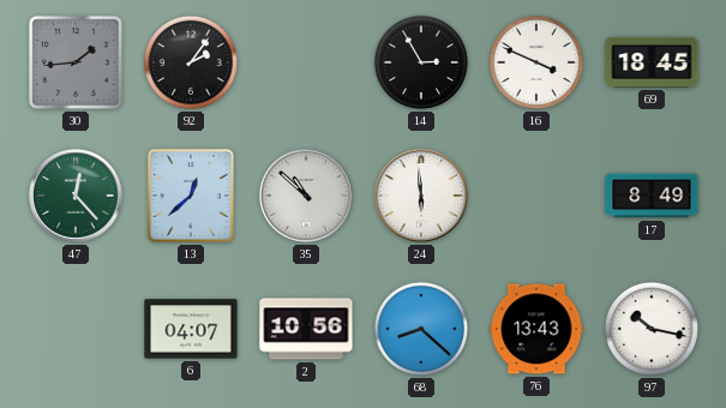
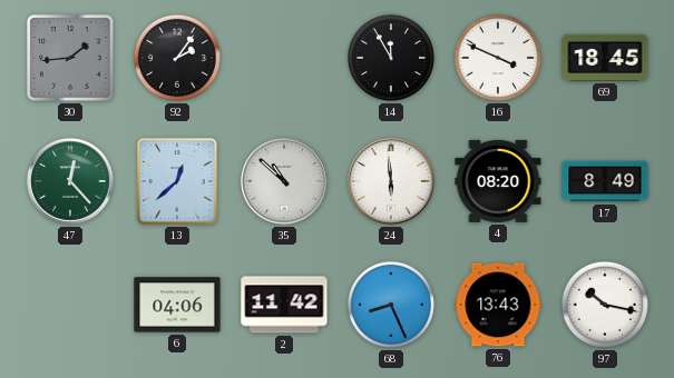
14: 2:55 -> 11:55
4: none -> 08:20
6: 04:07 -> 04:06
2: 10:56 -> 11:42
68: 8:22 -> 8:26
